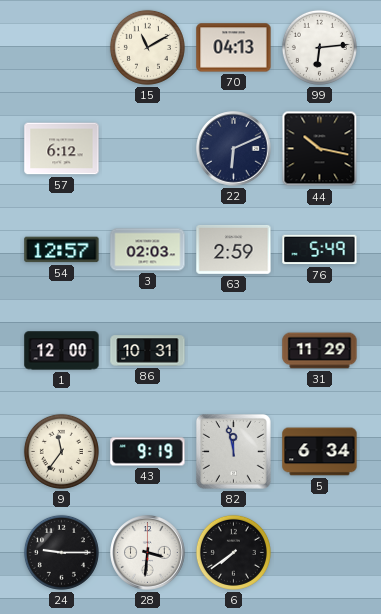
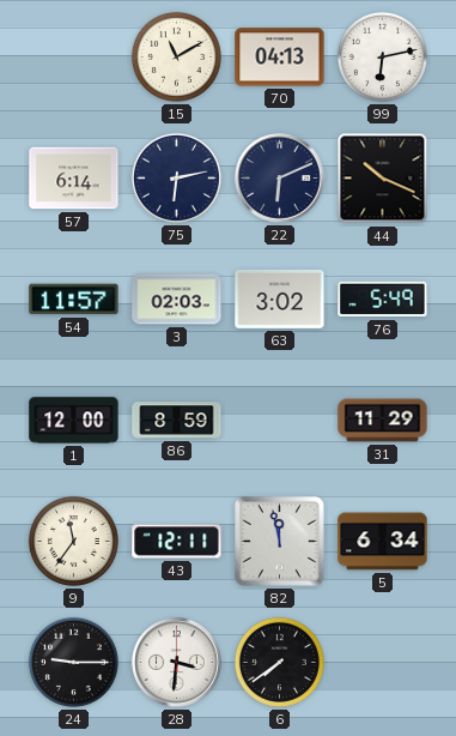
99: 6:14 -> 6:13
57: 6:12 -> 6:14
75: none -> 6:13
44: 10:17 -> 10:19
54: 12:57 -> 11:57
63: 2:59 -> 3:02
86: 10:31 -> 8:59
43: 9:19 -> 12:11
